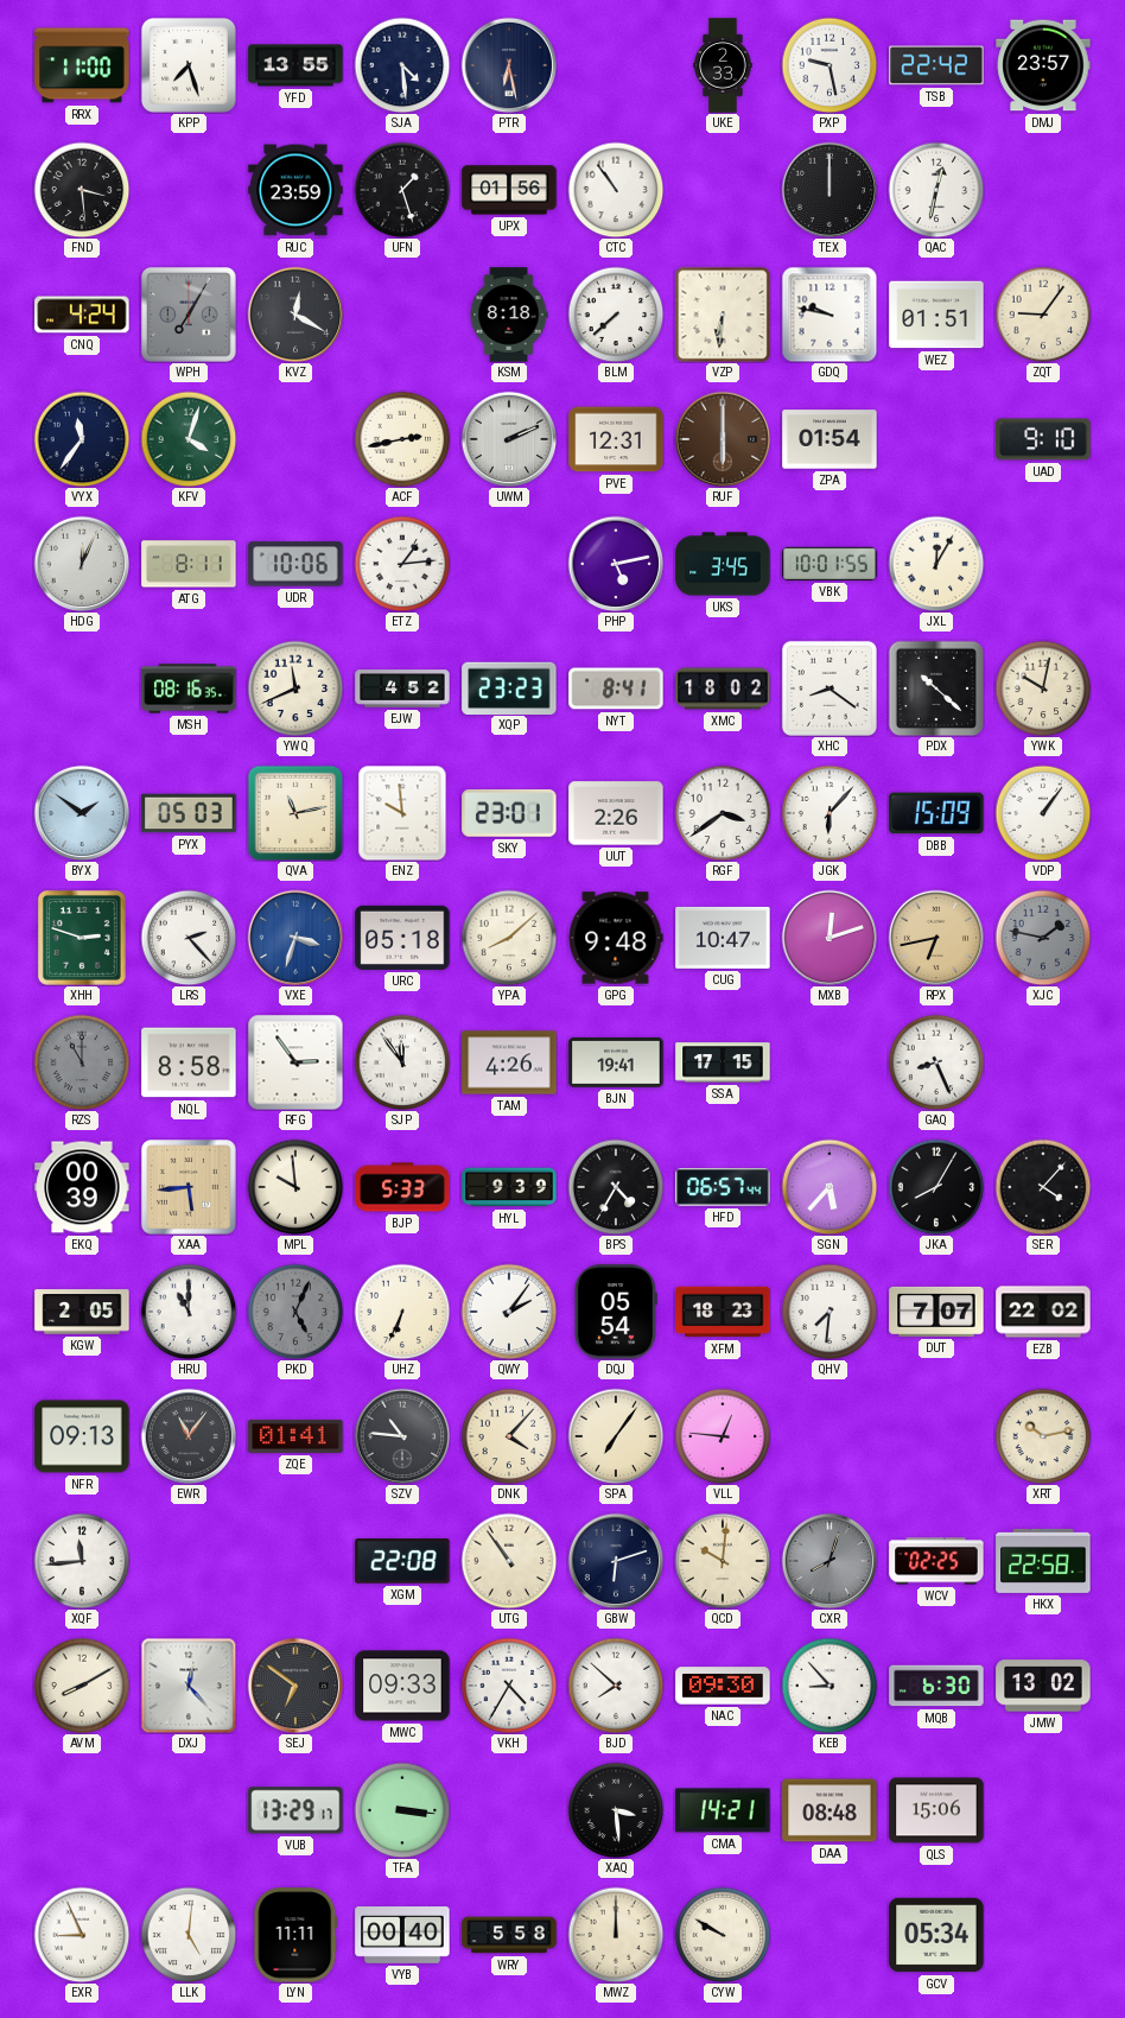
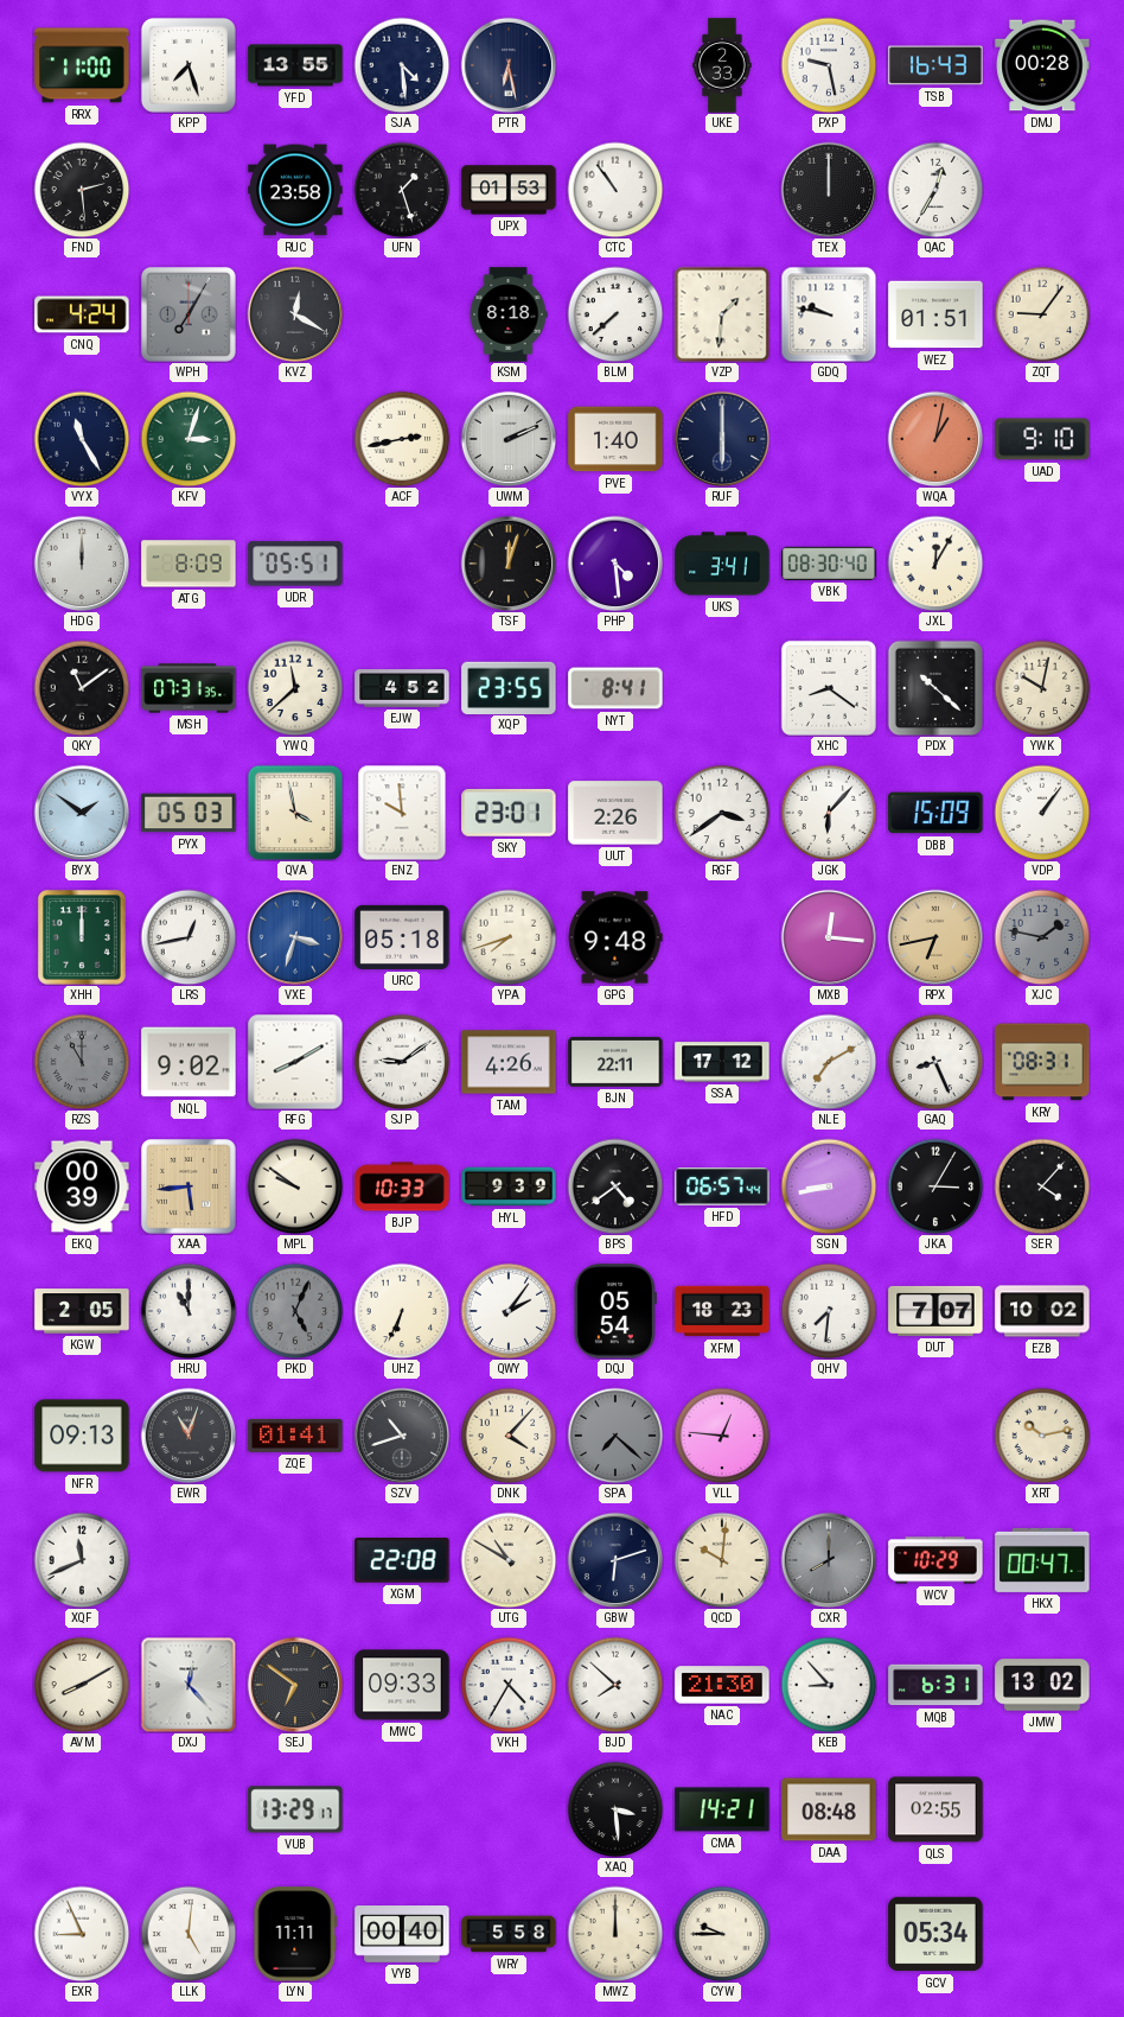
TSB: 22:42 -> 16:43
DMJ: 23:57 -> 00:28
FND: 3:29 -> 2:29
RUC: 23:59 -> 23:58
UPX: 01:56 -> 01:53
QAC: 12:32 -> 12:35
VZP: 6:31 -> 1:31
VYX: 11:36 -> 11:25
KFV: 4:03 -> 3:03
PVE: 12:31 -> 1:40
RUF dial: brown -> navy
ZPA: 01:54 -> none
WQA: none -> 1:02
HDG: 12:04 -> 12:00
ATG: 8:11 -> 8:09
UDR: 10:06 -> 05:51
ETZ: 1:14 -> none
TSF: none -> 12:03
PHP: 5:13 -> 4:29
UKS: 3:45 -> 3:41
VBK: 10:01 -> 08:30
QKY: none -> 11:09
MSH: 08:16 -> 07:31
YWQ: 11:41 -> 11:38
XQP: 23:23 -> 23:55
XMC: 18:02 -> none
QVA: 11:13 -> 3:58
XHH: 2:48 -> 12:00
LRS: 2:23 -> 12:43
YPA: 8:08 -> 7:42
CUG: 10:47 -> none
MXB: 12:12 -> 12:16
NQL: 8:58 -> 9:02
RFG: 2:54 -> 8:10
SJP: 11:54 -> 9:09
BJN: 19:41 -> 22:11
SSA: 17:15 -> 17:12
NLE: none -> 7:10
KRY: none -> 08:31
MPL: 9:59 -> 9:51
BJP: 5:33 -> 10:33
BPS: 4:35 -> 4:39
SGN: 5:37 -> 8:43
JKA: 8:05 -> 3:05
EZB: 22:02 -> 10:02
EWR: 11:06 -> 11:03
SZV: 10:46 -> 10:42
SPA: 7:06 -> 7:22
SPA dial: cream -> grey
XQF: 11:44 -> 11:41
UTG: 10:54 -> 10:50
CXR: 8:03 -> 8:00
WCV: 02:25 -> 10:29
HKX: 22:58 -> 00:47
NAC: 09:30 -> 21:30
MQB: 6:30 -> 6:31
TFA: 3:16 -> none
QLS: 15:06 -> 02:55
CYW: 9:50 -> 9:45
